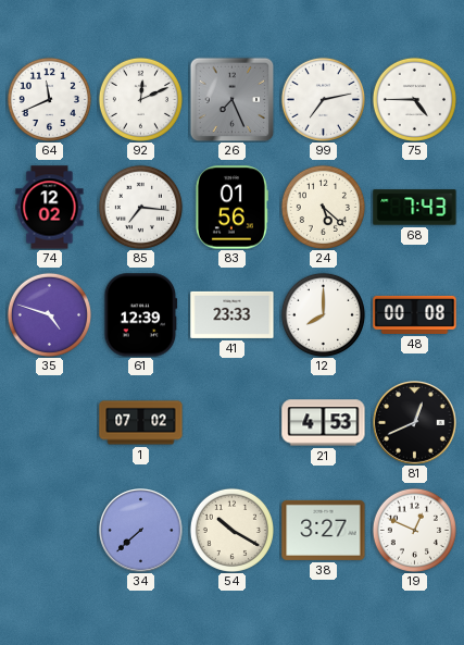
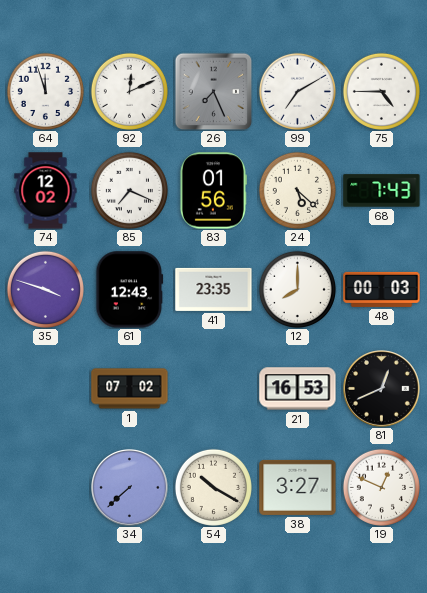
64: 11:41 -> 11:57
99: 7:13 -> 7:10
85: 7:16 -> 7:19
35: 4:48 -> 3:48
61: 12:39 -> 12:43
41: 23:33 -> 23:35
48: 00:08 -> 00:03
21: 4:53 -> 16:53
